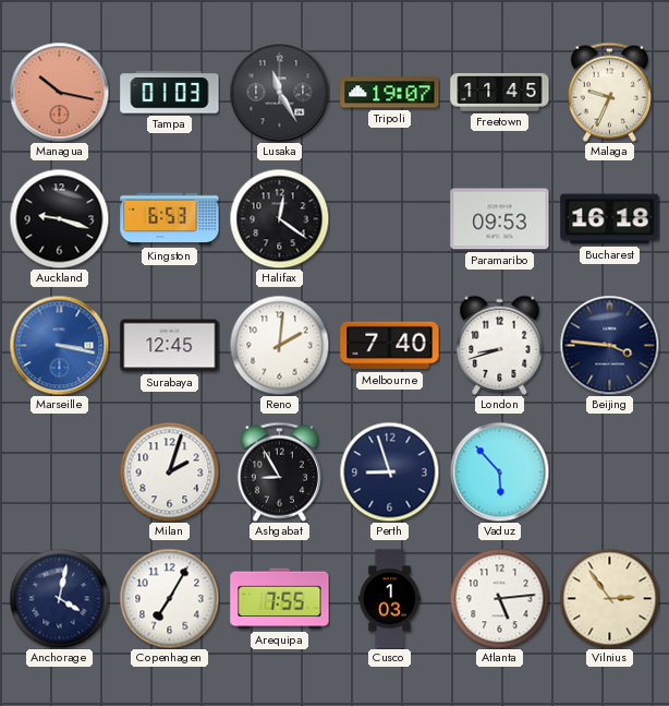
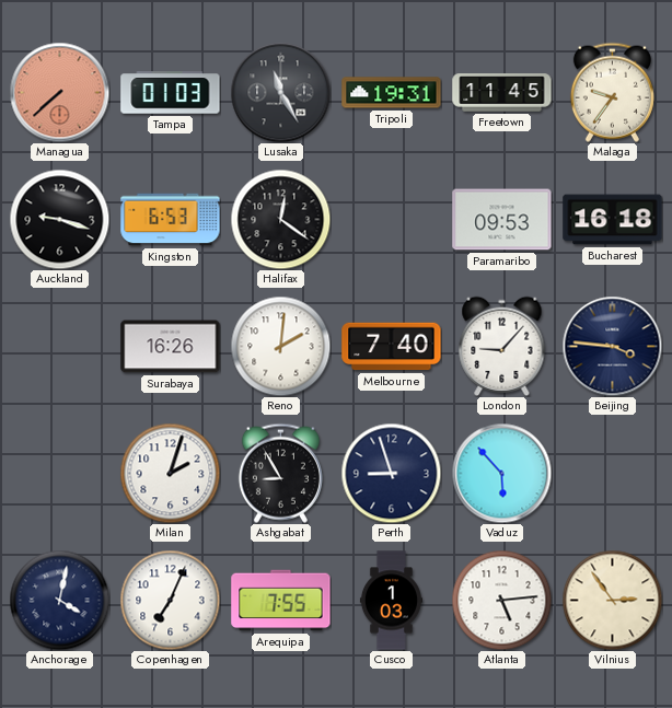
Managua: 10:17 -> 7:38
Tripoli: 19:07 -> 19:31
Malaga: 9:34 -> 9:36
Marseille: 3:17 -> none
Surabaya: 12:45 -> 16:26
London: 8:42 -> 9:07
Copenhagen: 7:05 -> 7:04
